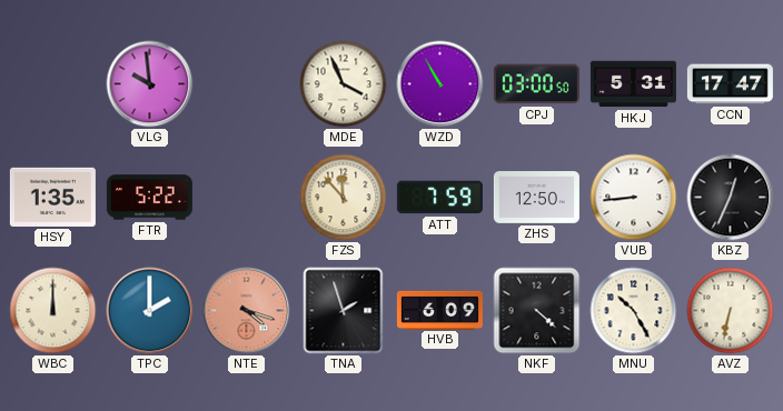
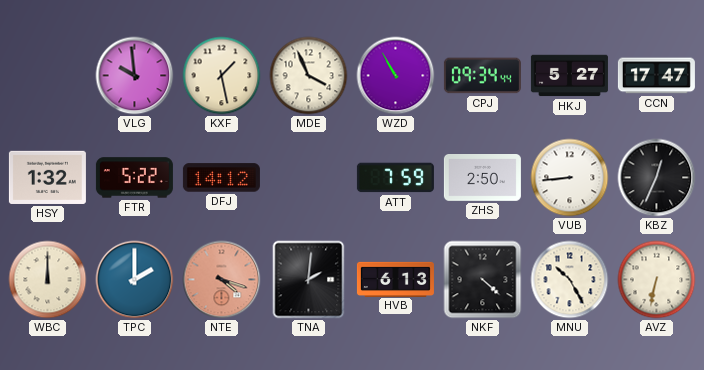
KXF: none -> 1:28
CPJ: 03:00 -> 09:34
HKJ: 5:31 -> 5:27
HSY: 1:35 -> 1:32
DFJ: none -> 14:12
FZS: 11:53 -> none
ZHS: 12:50 -> 2:50
TNA: 1:57 -> 2:01
HVB: 6:09 -> 6:13
